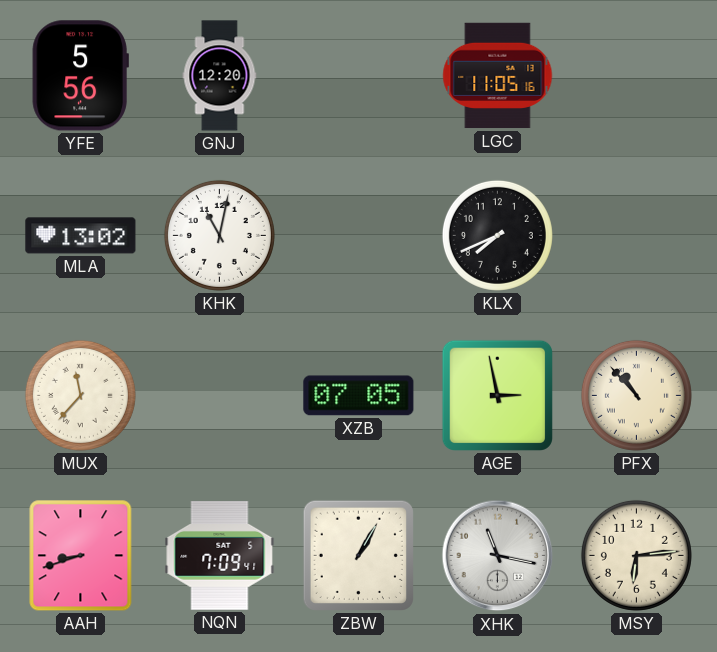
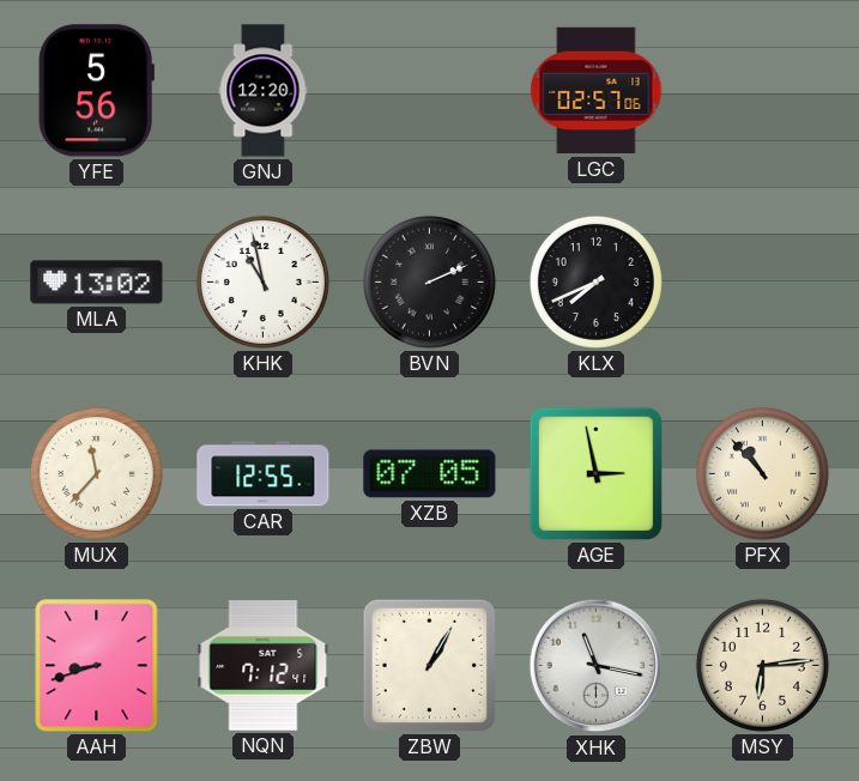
LGC: 11:05 -> 02:57
KHK: 11:02 -> 10:58
BVN: none -> 2:11
CAR: none -> 12:55
NQN: 7:09 -> 7:12
